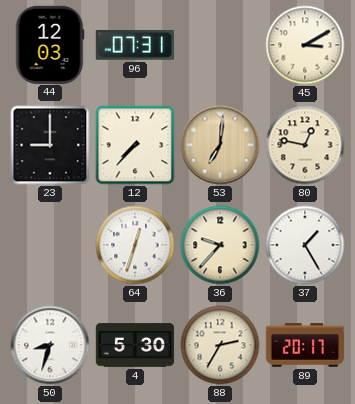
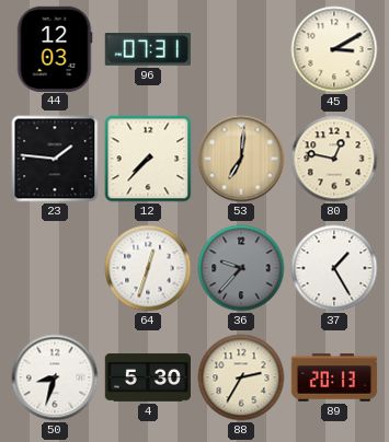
23: 9:00 -> 1:46
36 dial: cream -> grey
89: 20:17 -> 20:13
